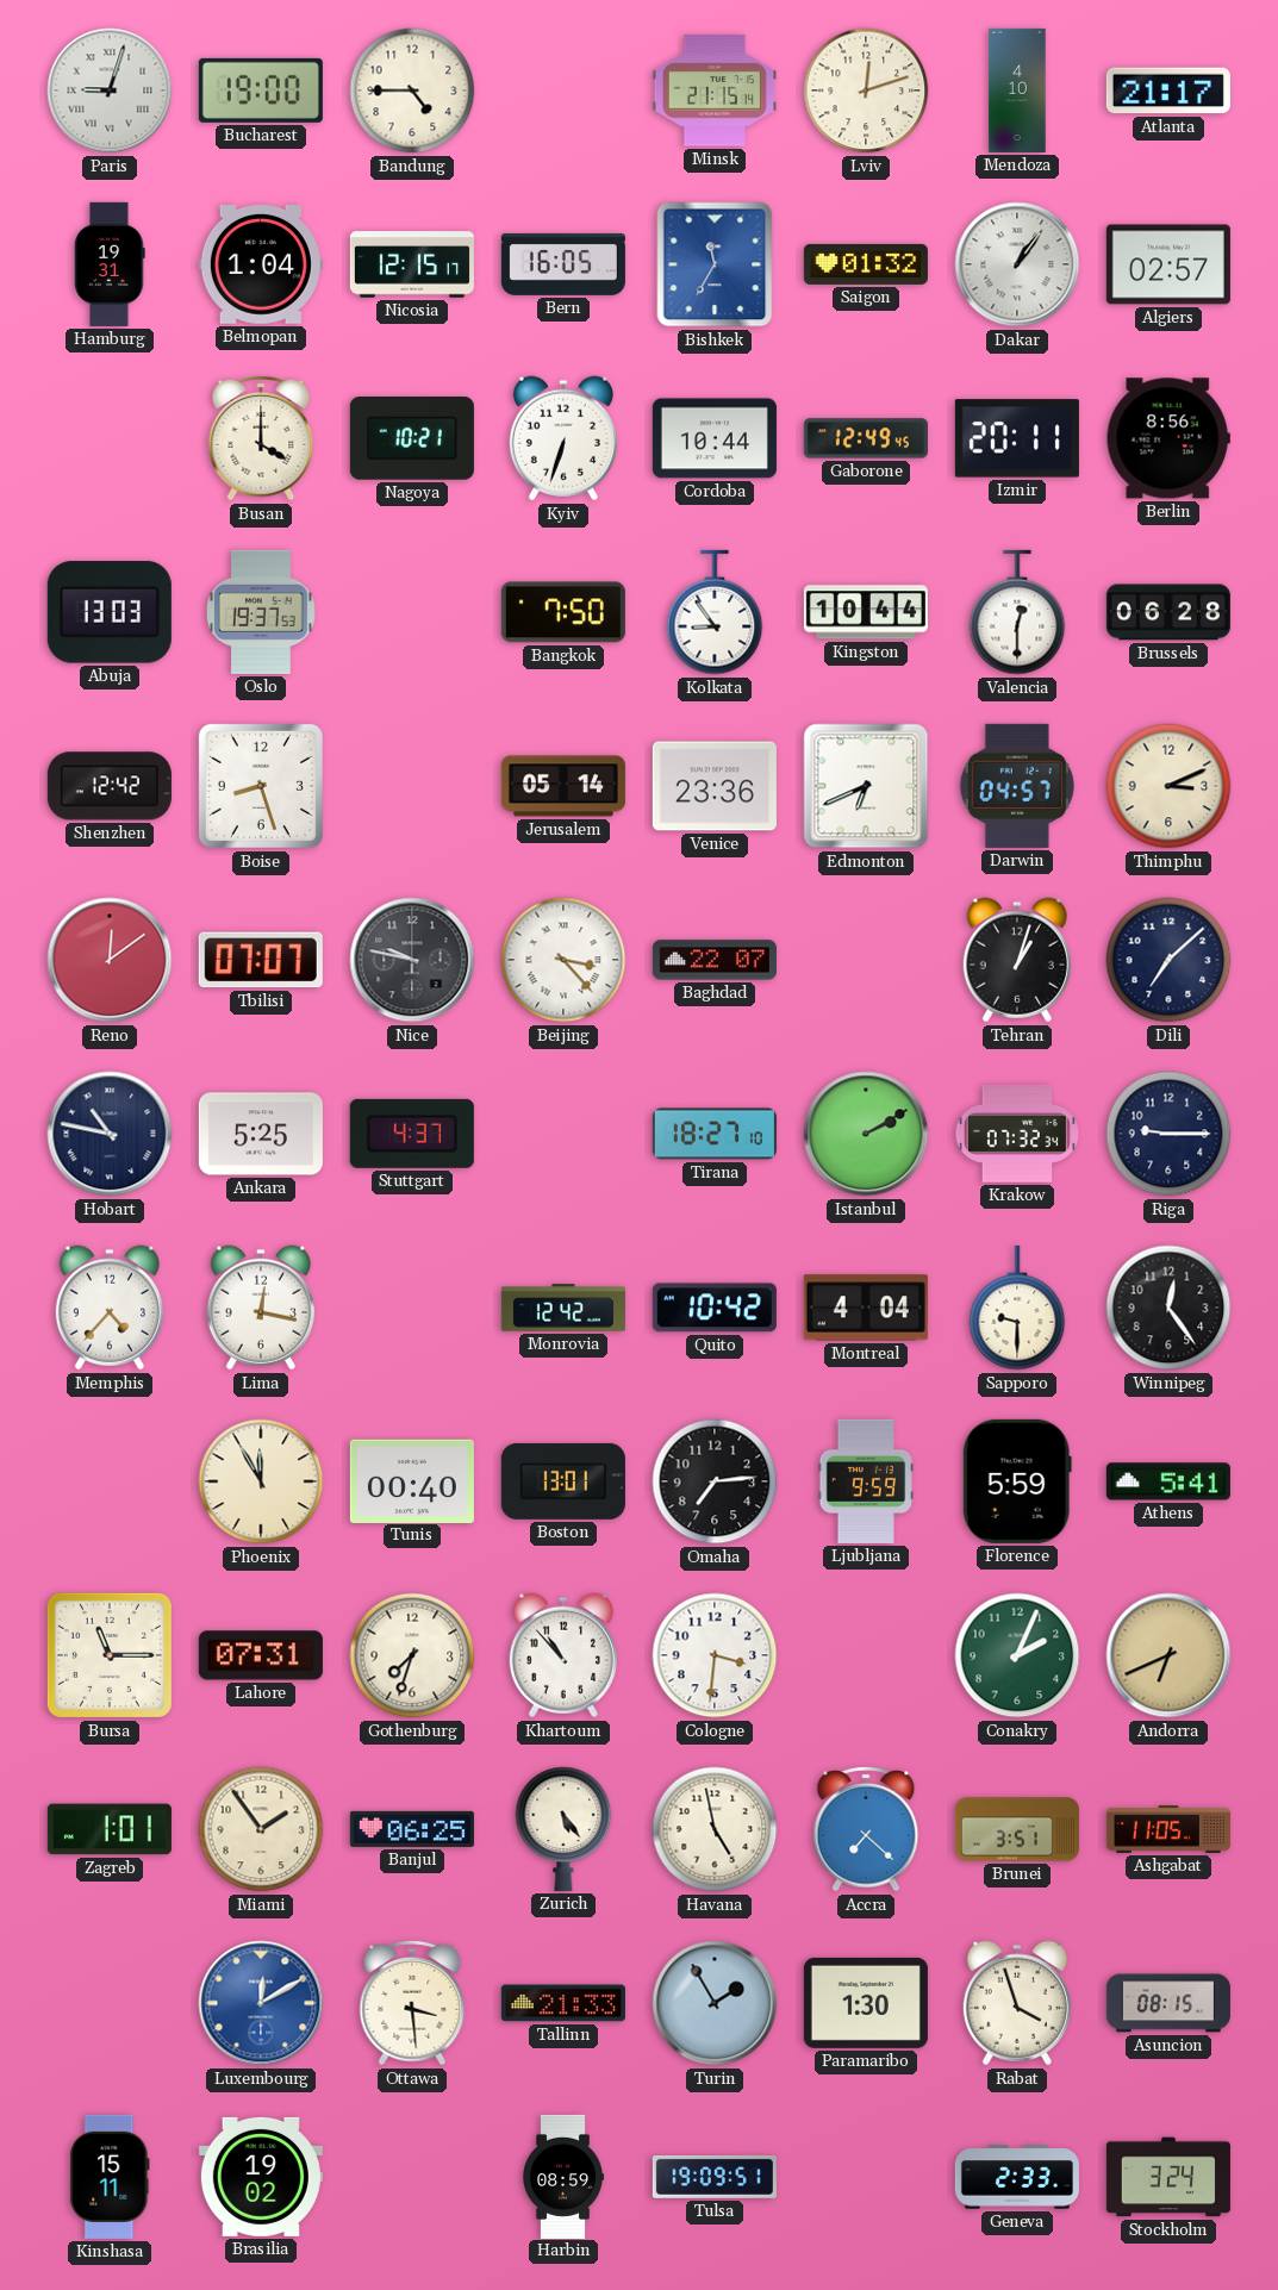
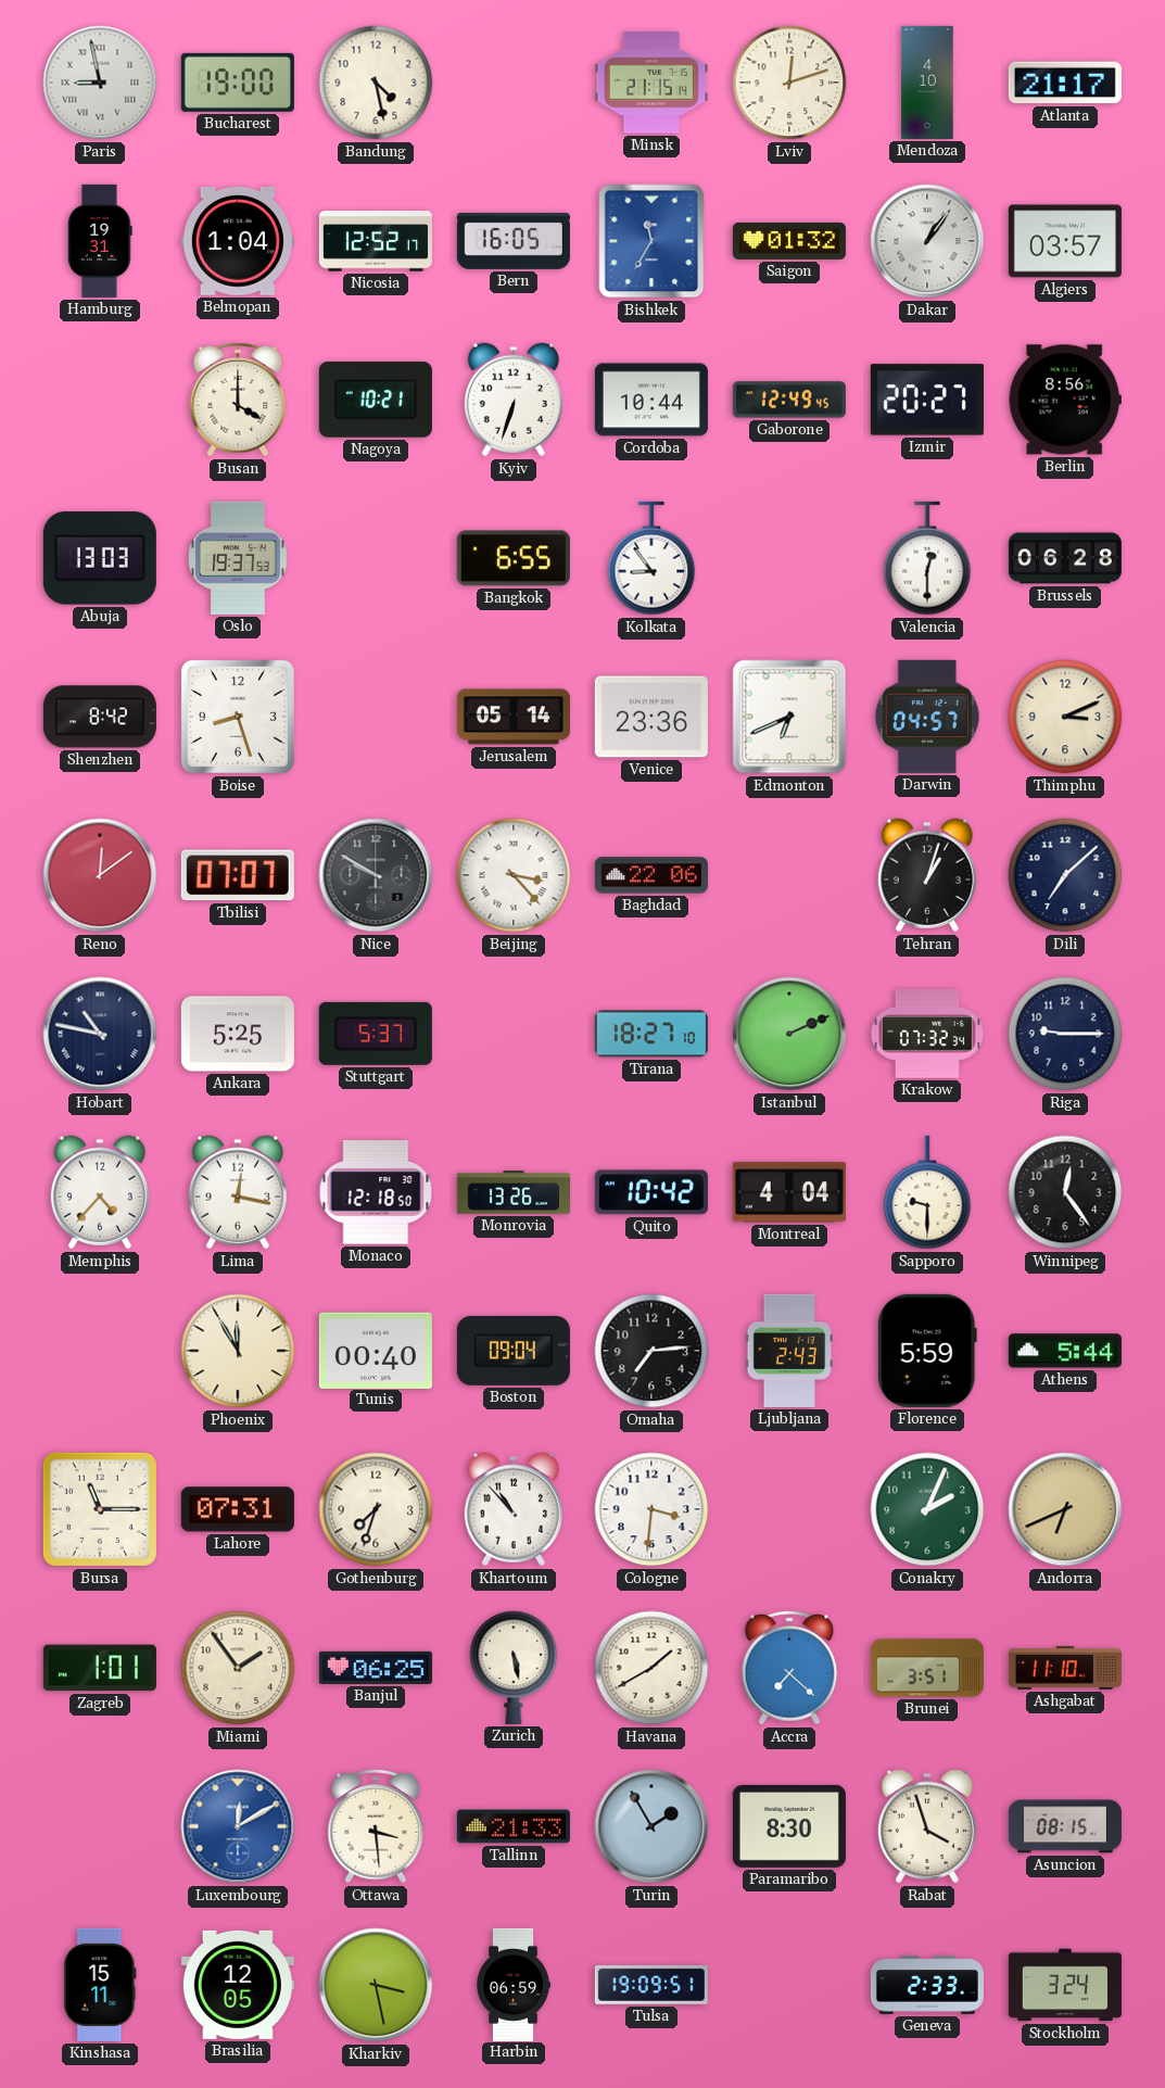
Paris: 9:03 -> 8:58
Bandung: 4:45 -> 4:28
Nicosia: 12:15 -> 12:52
Algiers: 02:57 -> 03:57
Izmir: 20:11 -> 20:27
Bangkok: 7:50 -> 6:55
Kingston: 10:44 -> none
Shenzhen: 12:42 -> 8:42
Nice: 9:47 -> 9:50
Baghdad: 22:07 -> 22:06
Stuttgart: 4:37 -> 5:37
Istanbul: 2:10 -> 2:11
Monaco: none -> 12:18
Monrovia: 12:42 -> 13:26
Boston: 13:01 -> 09:04
Ljubljana: 9:59 -> 2:43
Athens: 5:41 -> 5:44
Zurich: 5:24 -> 5:28
Havana: 4:58 -> 1:40
Ashgabat: 11:05 -> 11:10
Paramaribo: 1:30 -> 8:30
Brasilia: 19:02 -> 12:05
Kharkiv: none -> 3:28
Harbin: 08:59 -> 06:59
